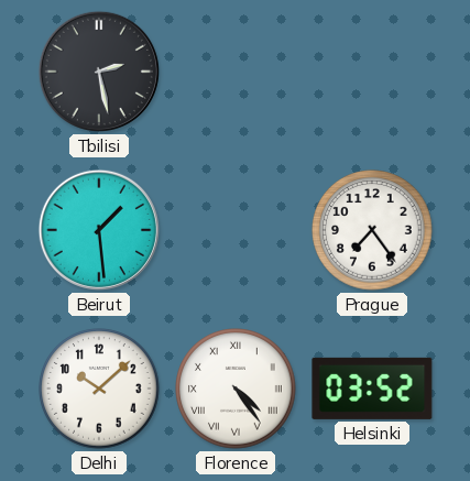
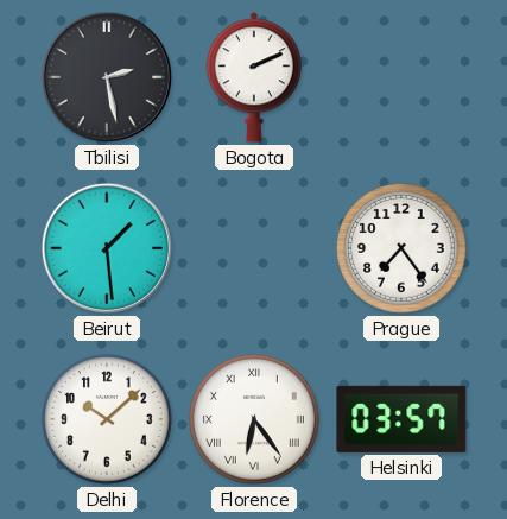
Bogota: none -> 2:11
Florence: 4:24 -> 6:24
Helsinki: 03:52 -> 03:57
